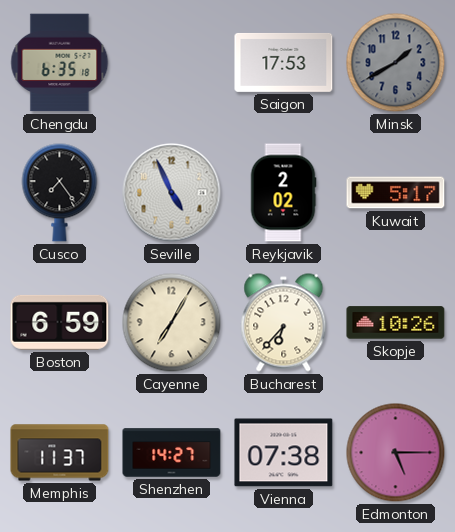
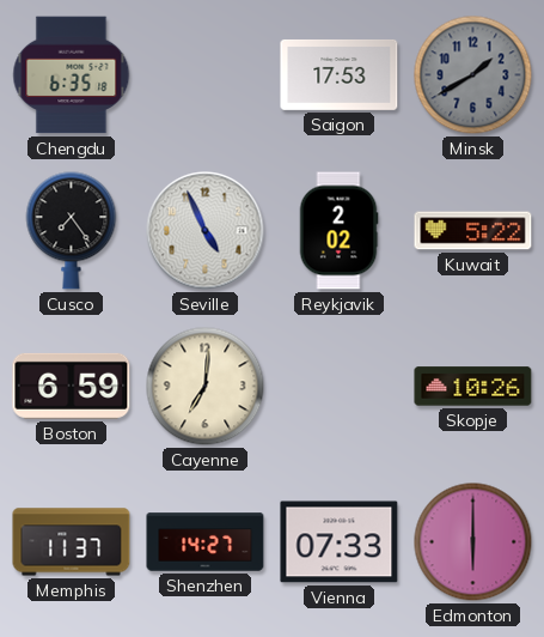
Kuwait: 5:17 -> 5:22
Cayenne: 7:05 -> 7:01
Bucharest: 6:37 -> none
Vienna: 07:38 -> 07:33
Edmonton: 5:15 -> 6:00
